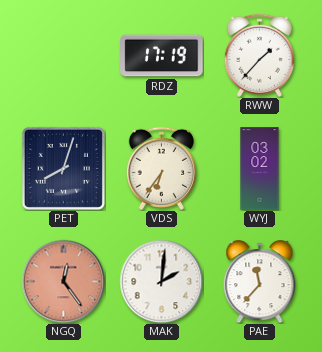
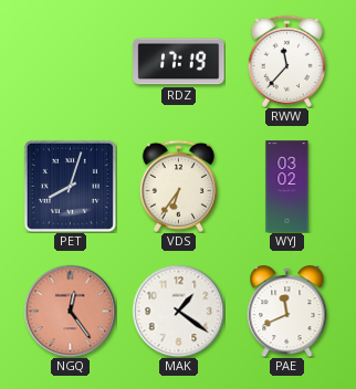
RWW: 1:37 -> 11:37
MAK: 2:01 -> 1:21
PAE: 11:37 -> 11:41
